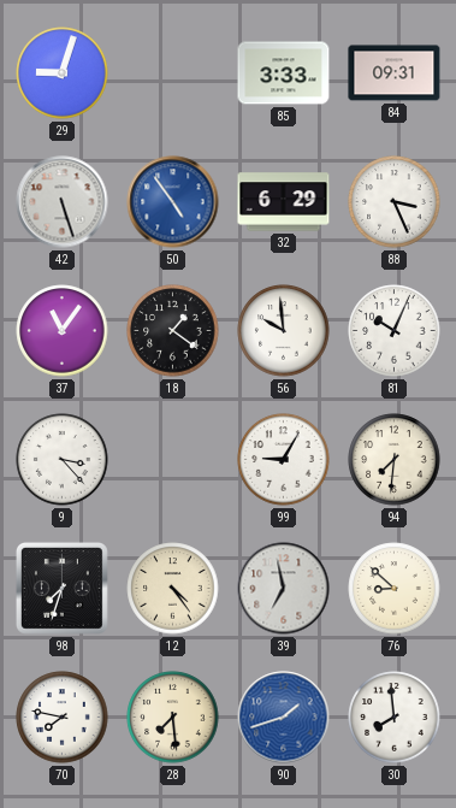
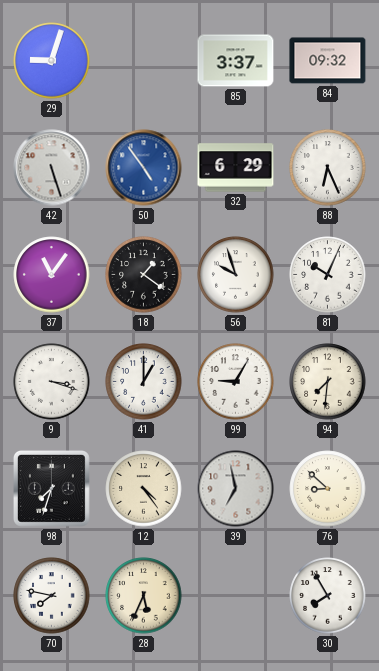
85: 3:33 -> 3:37
84: 09:31 -> 09:32
88: 3:26 -> 6:26
56: 9:59 -> 9:57
9: 3:23 -> 3:18
41: none -> 1:00
28: 7:29 -> 5:34
90: 1:42 -> none
30: 7:59 -> 7:55
